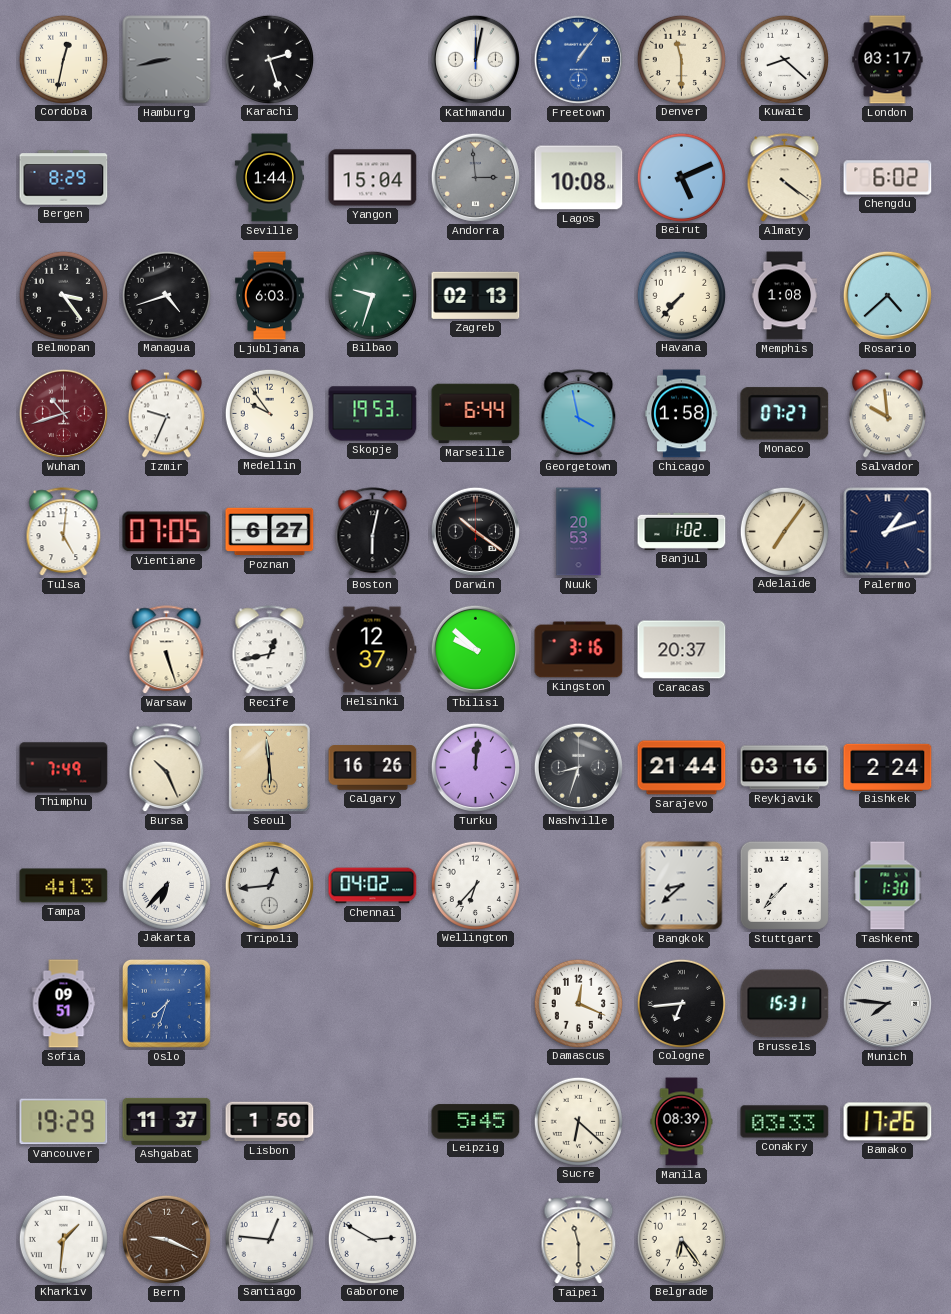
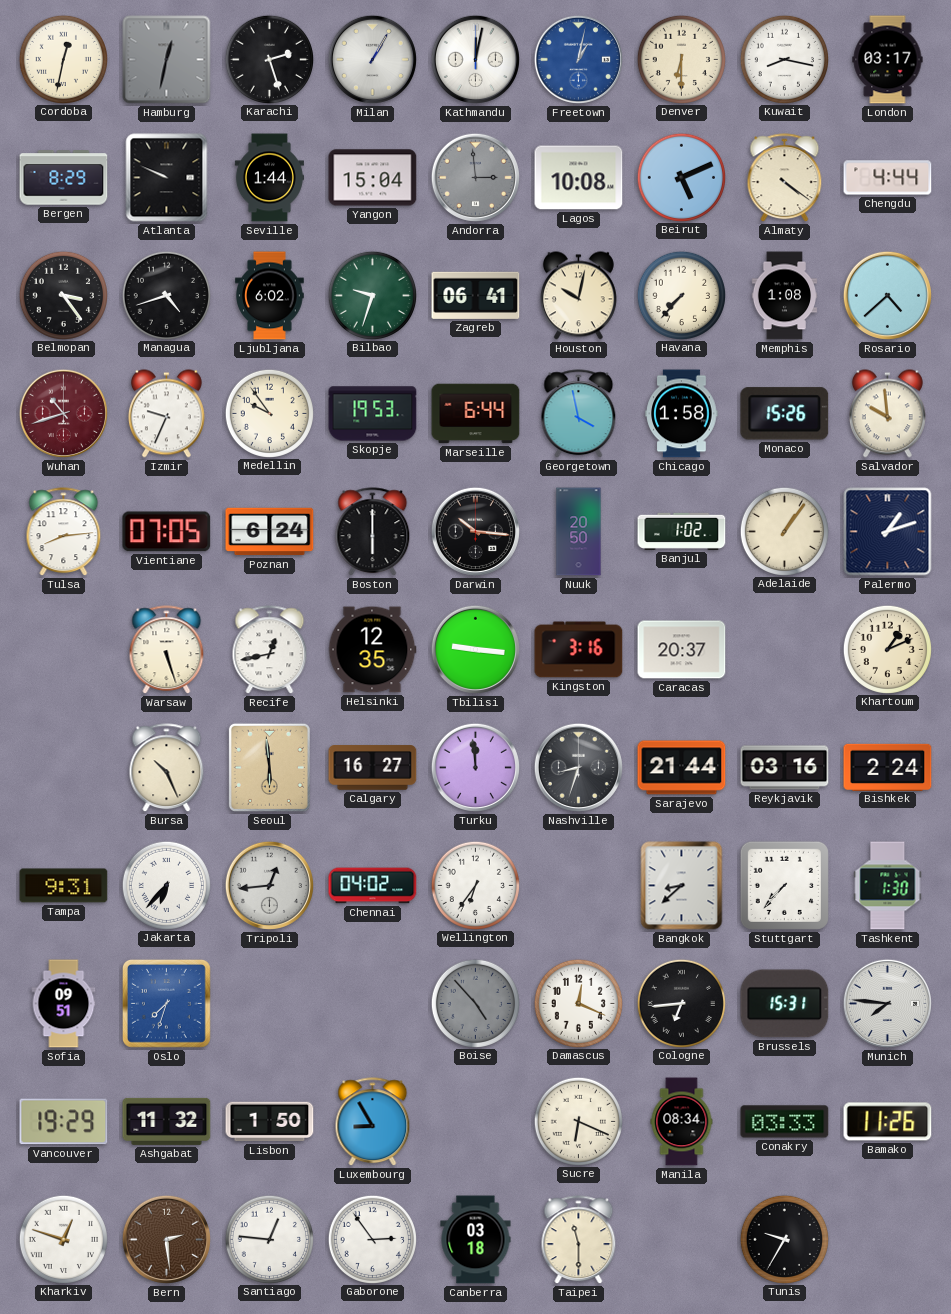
Hamburg: 8:43 -> 12:32
Milan: none -> 1:05
Freetown: 1:06 -> 1:02
Denver: 11:30 -> 6:30
Kuwait: 8:22 -> 8:17
Atlanta: none -> 9:49
Chengdu: 6:02 -> 4:44
Ljubljana: 6:03 -> 6:02
Zagreb: 02:13 -> 06:41
Houston: none -> 10:02
Monaco: 07:27 -> 15:26
Tulsa: 5:01 -> 8:14
Poznan: 6:27 -> 6:24
Boston: 6:02 -> 6:00
Darwin: 10:21 -> 10:16
Nuuk: 20:53 -> 20:50
Adelaide: 7:06 -> 1:06
Helsinki: 12:37 -> 12:35
Tbilisi: 9:52 -> 9:16
Khartoum: none -> 1:11
Thimphu: 7:49 -> none
Calgary: 16:26 -> 16:27
Turku: 12:01 -> 11:59
Tampa: 4:13 -> 9:31
Wellington: 6:37 -> 6:36
Boise: none -> 4:53
Ashgabat: 11:37 -> 11:32
Luxembourg: none -> 8:55
Leipzig: 5:45 -> none
Sucre: 6:22 -> 6:19
Manila: 08:39 -> 08:34
Bamako: 17:26 -> 11:26
Kharkiv: 1:31 -> 12:48
Bern: 9:19 -> 2:29
Gaborone: 2:50 -> 2:54
Canberra: none -> 03:18
Belgrade: 6:24 -> none
Tunis: none -> 9:35
